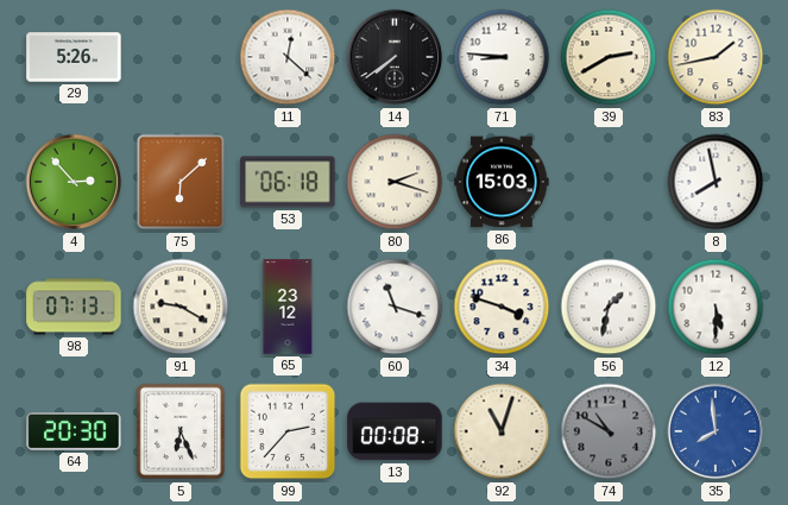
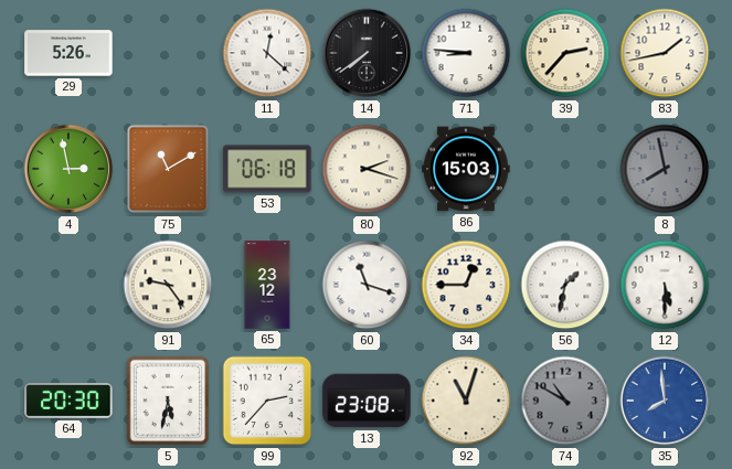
39: 2:40 -> 2:37
4: 2:53 -> 2:58
75: 6:08 -> 11:10
8 dial: white -> grey
98: 07:13 -> none
91: 9:20 -> 9:24
34: 3:48 -> 12:45
5: 6:26 -> 5:32
13: 00:08 -> 23:08
